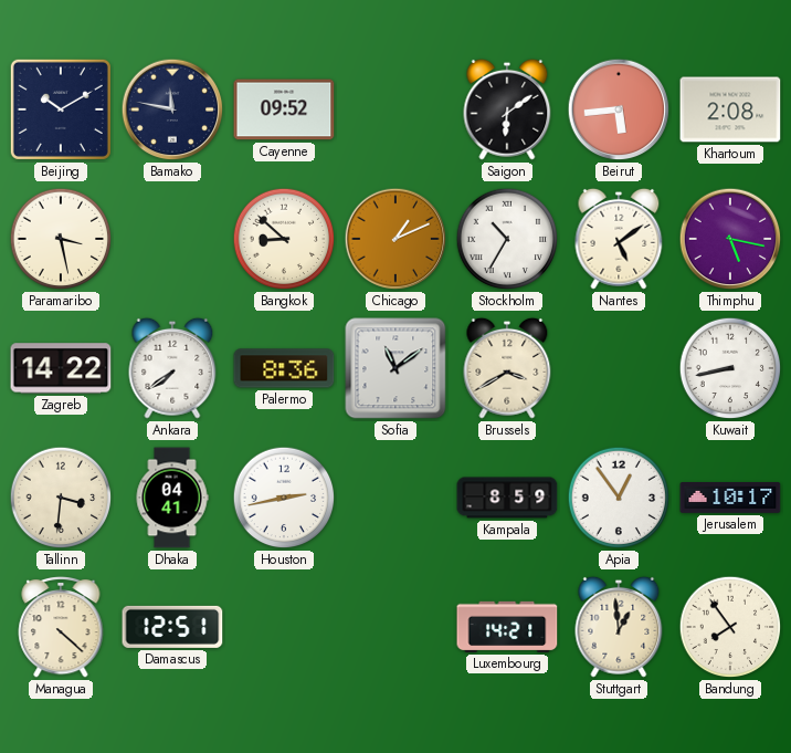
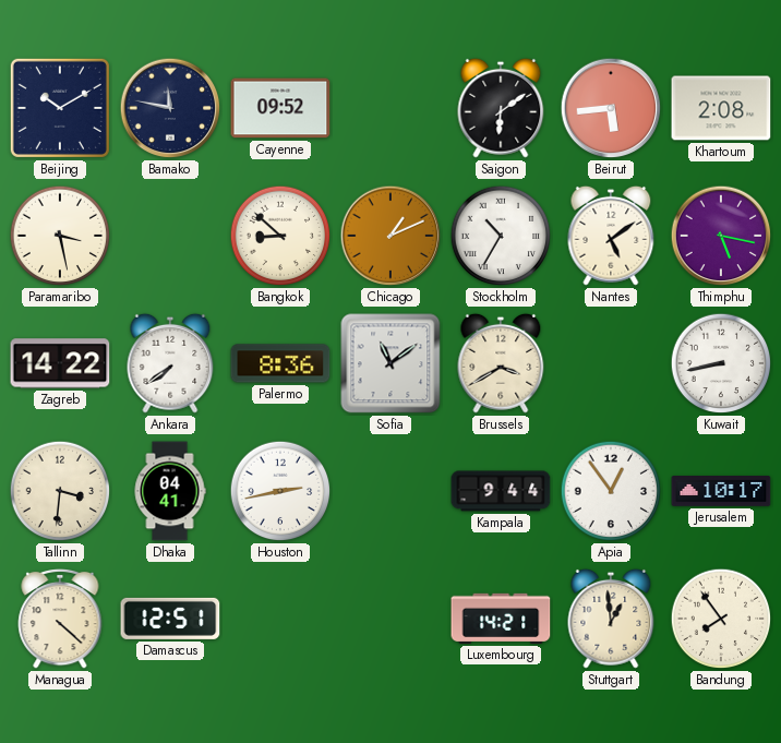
Kampala: 8:59 -> 9:44
